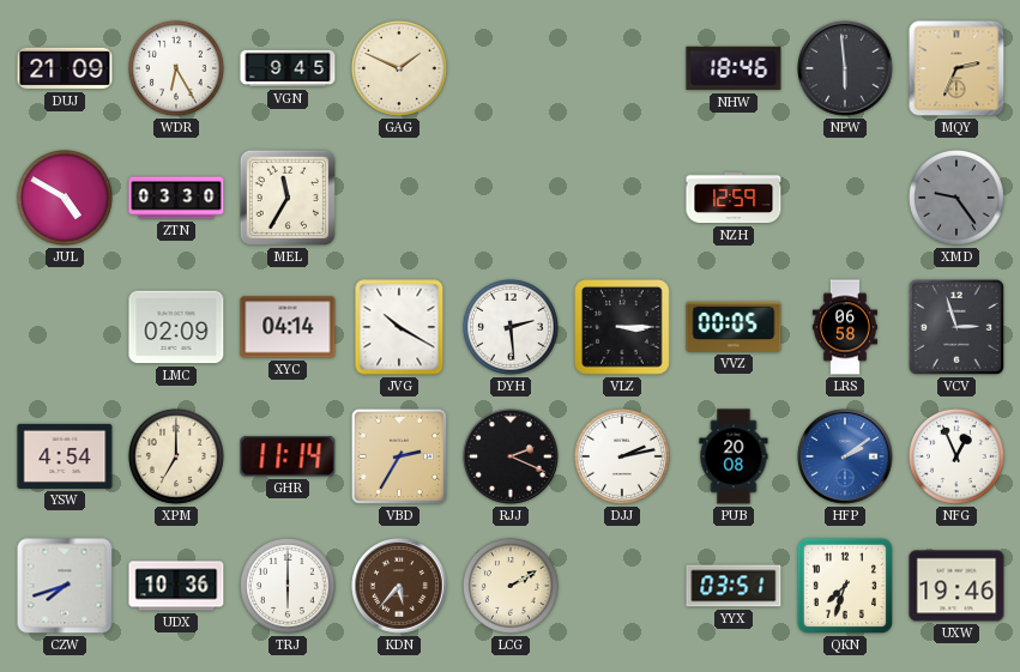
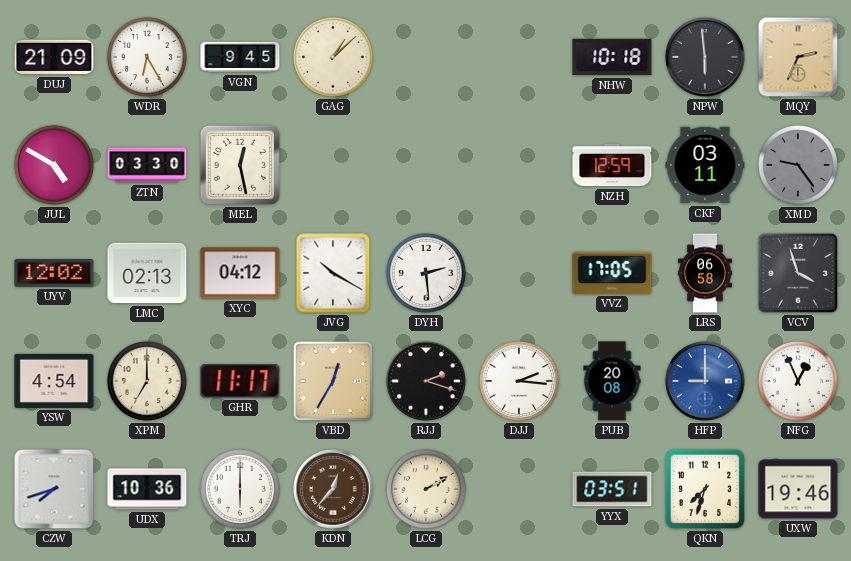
GAG: 1:49 -> 1:08
NHW: 18:46 -> 10:18
MEL: 11:35 -> 12:28
CKF: none -> 03:11
UYV: none -> 12:02
LMC: 02:09 -> 02:13
XYC: 04:14 -> 04:12
VLZ: 3:15 -> none
VVZ: 00:05 -> 17:05
VCV: 2:57 -> 3:57
GHR: 11:14 -> 11:17
VBD: 2:35 -> 12:35
RJJ: 2:19 -> 2:18
DJJ: 2:13 -> 2:16
HFP: 2:09 -> 9:00
KDN: 5:37 -> 12:37
